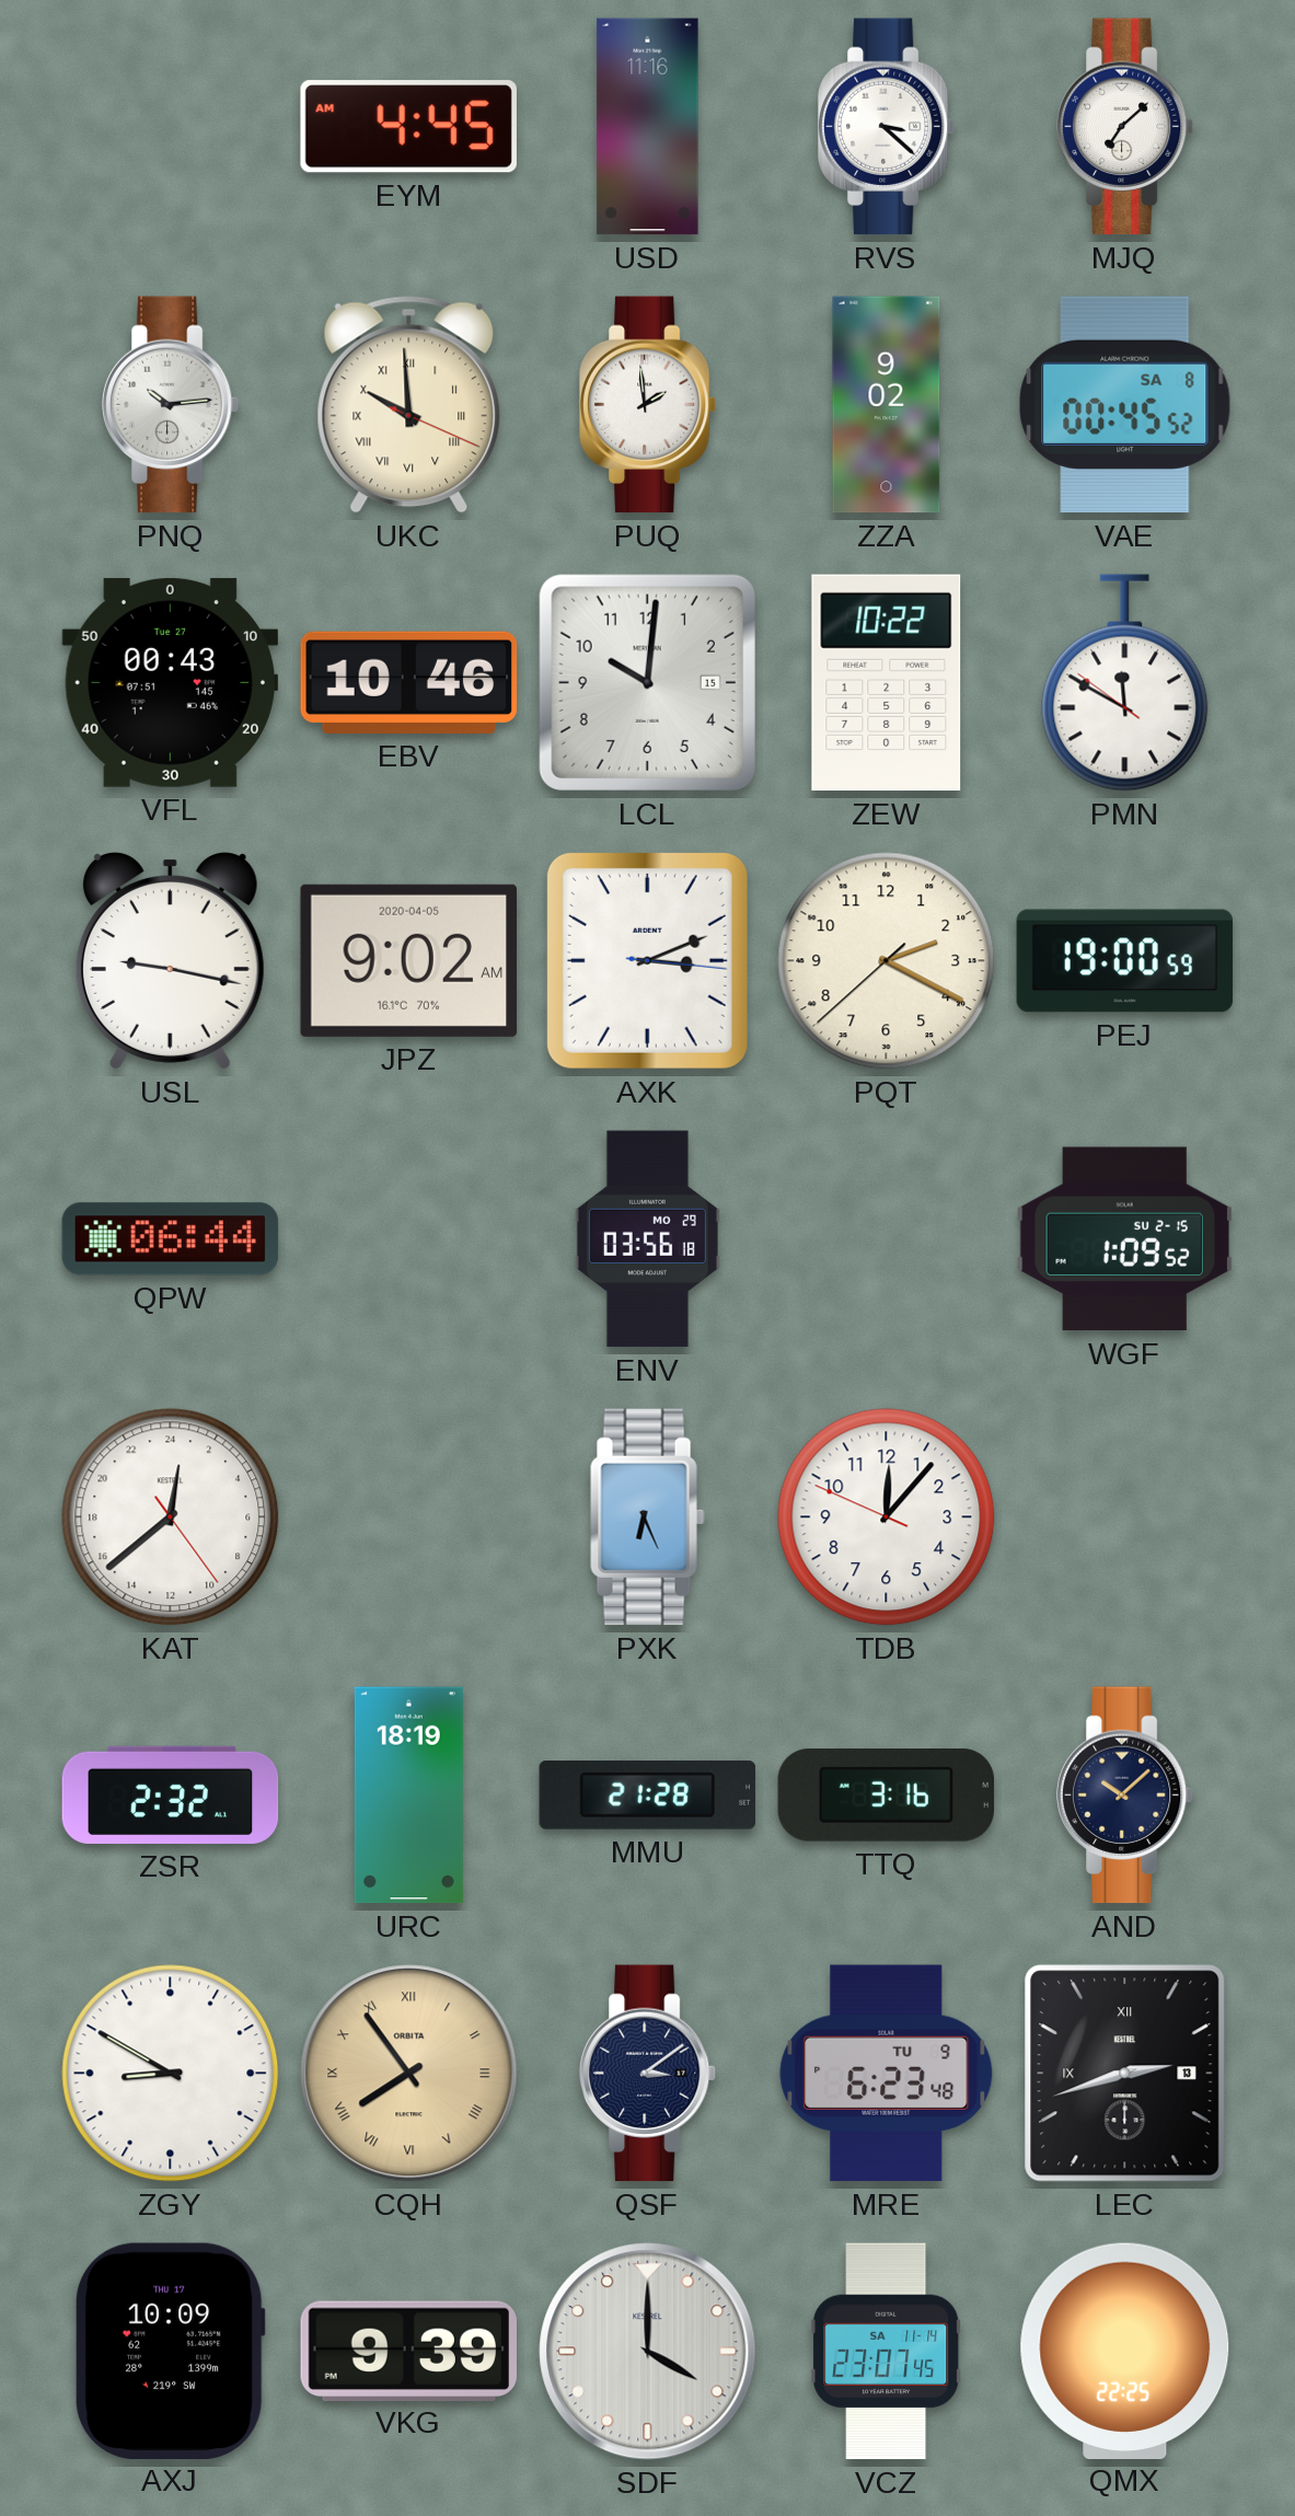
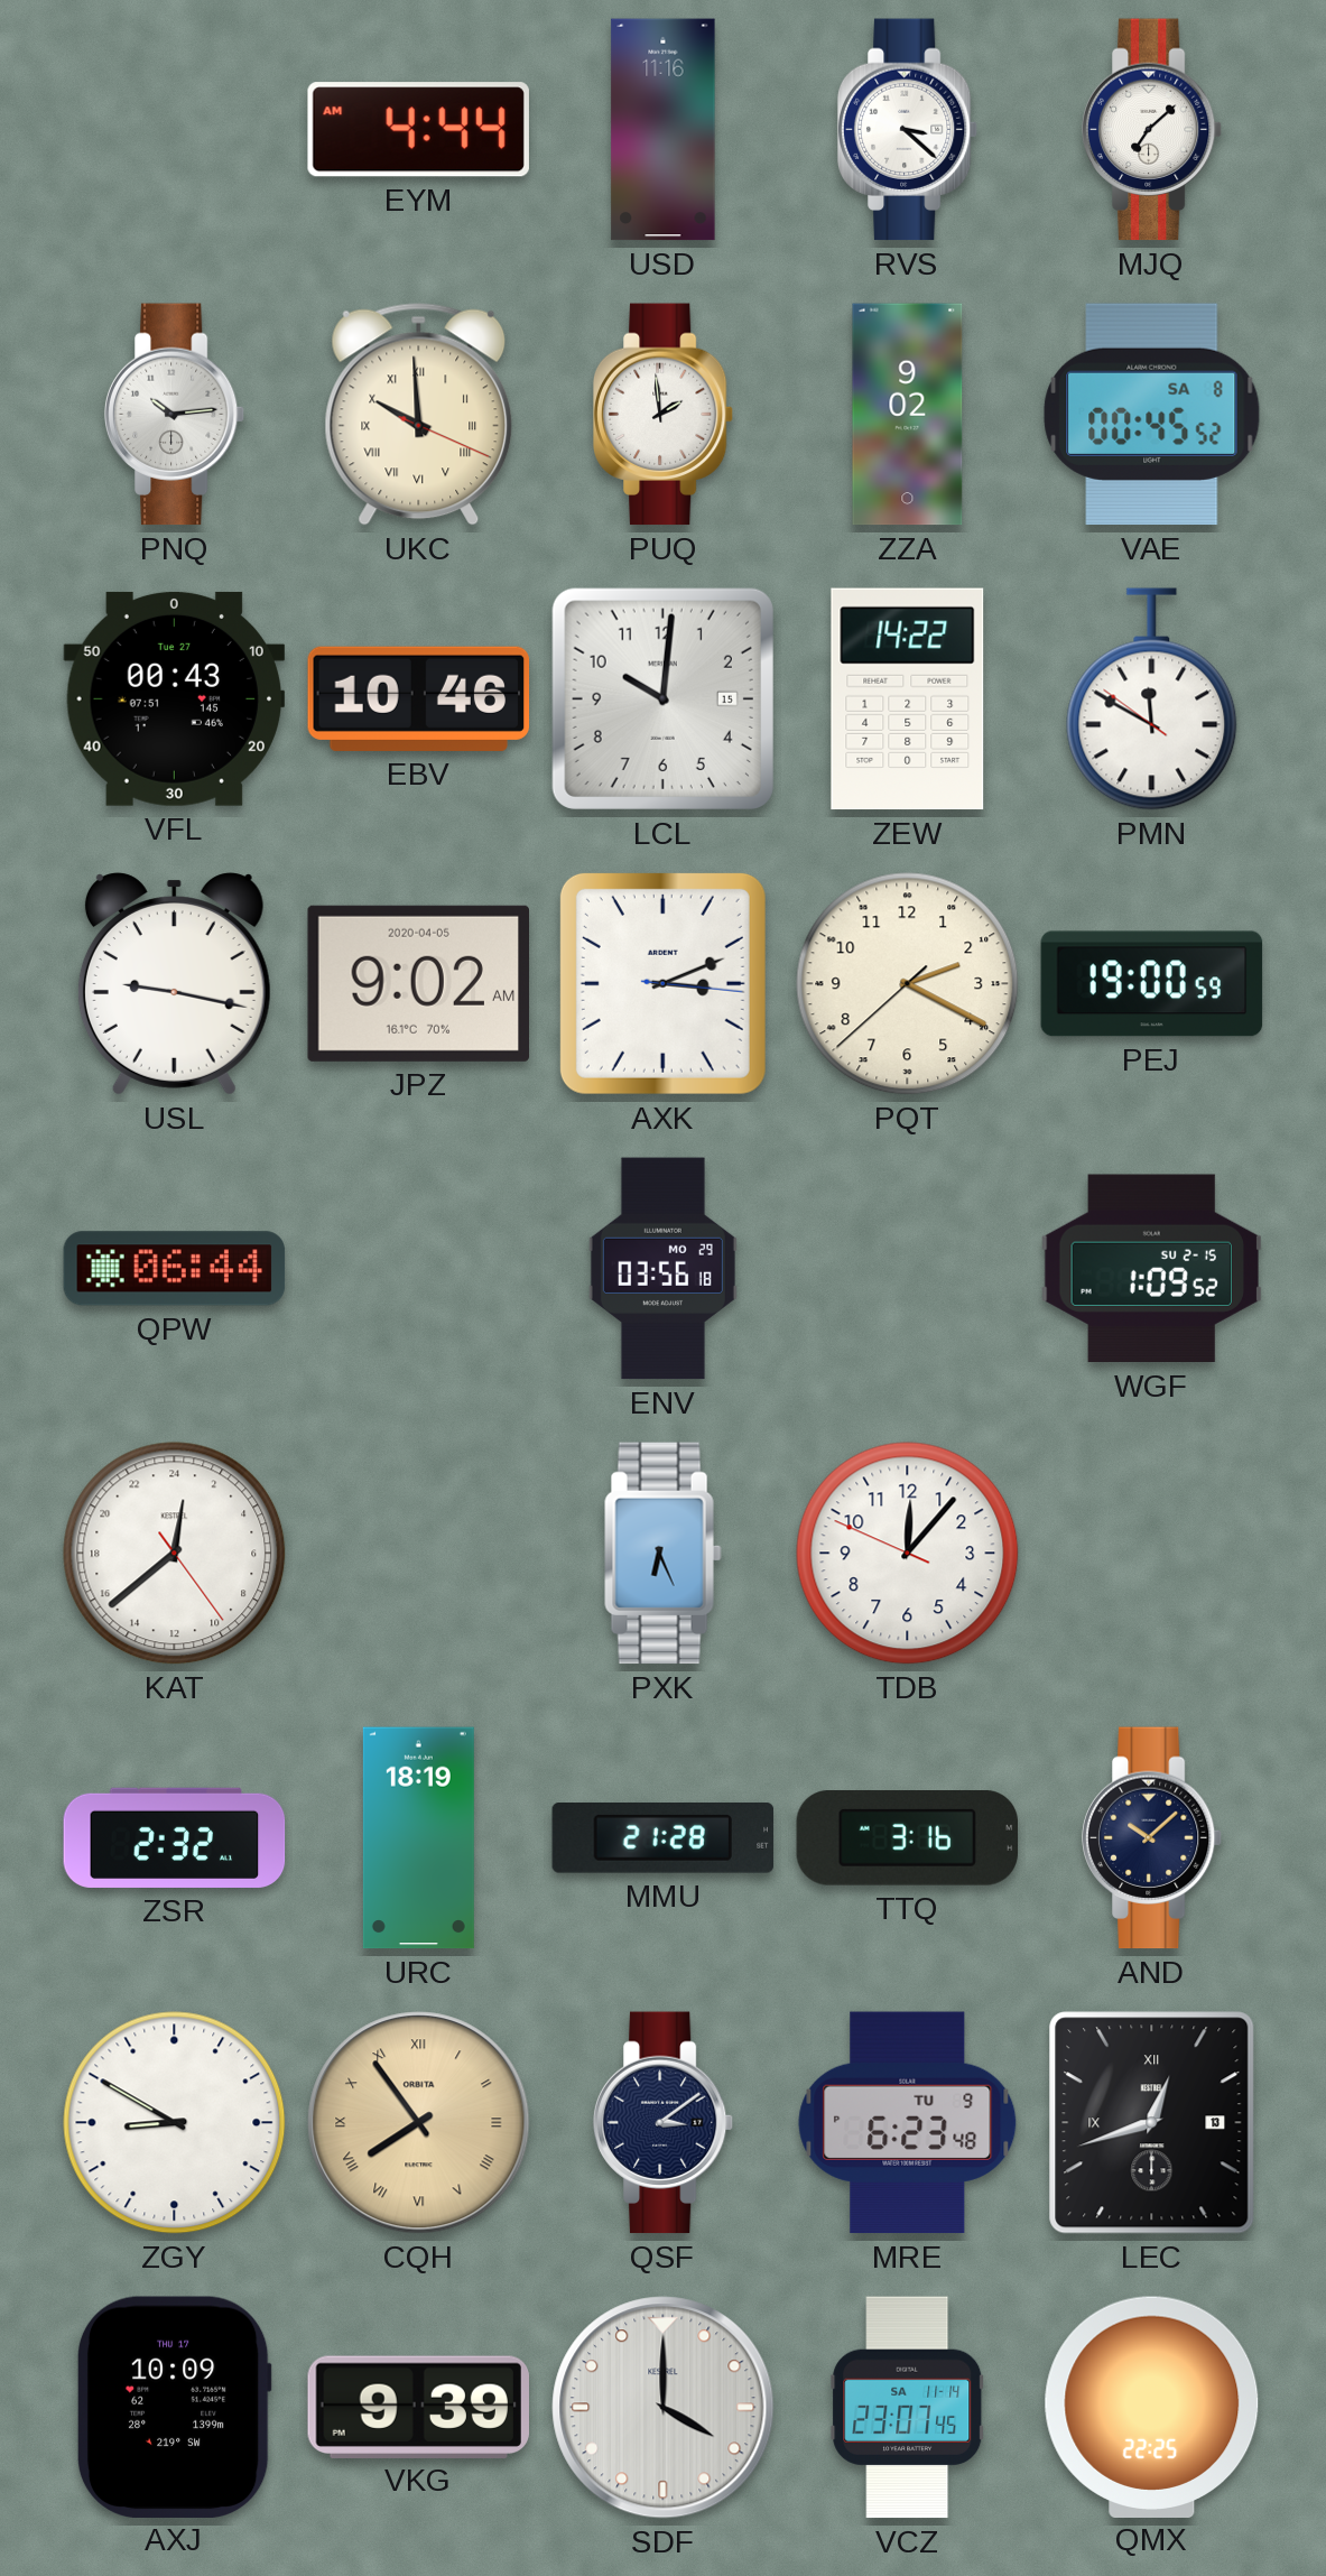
EYM: 4:45 -> 4:44
ZEW: 10:22 -> 14:22
LEC: 2:42 -> 12:42
